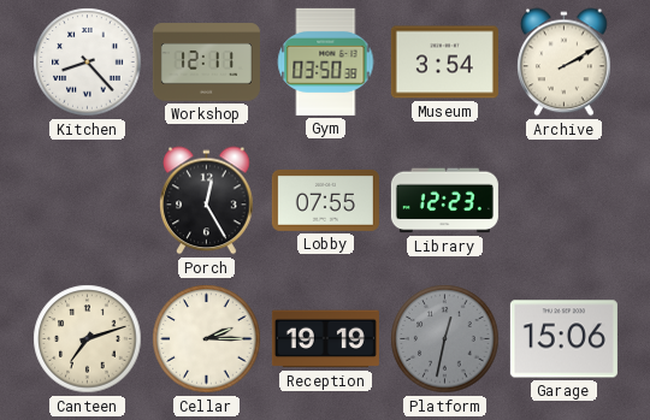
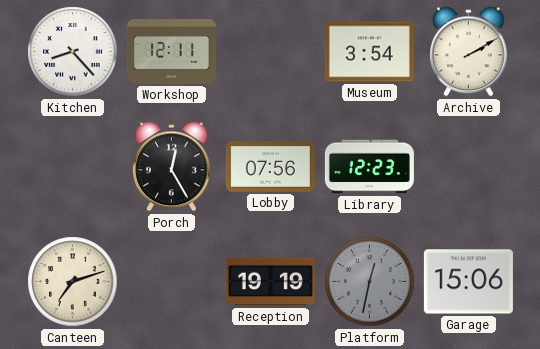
Gym: 03:50 -> none
Lobby: 07:55 -> 07:56
Cellar: 2:15 -> none
